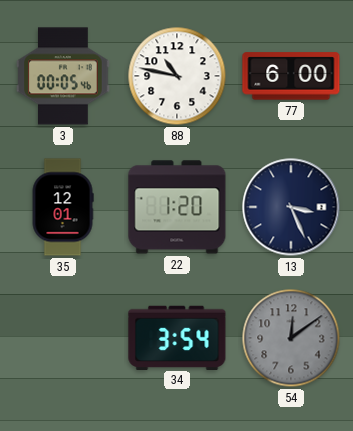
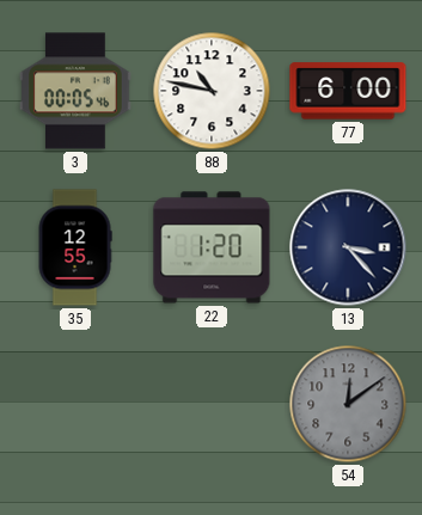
35: 12:01 -> 12:55
13: 3:26 -> 3:23
34: 3:54 -> none
